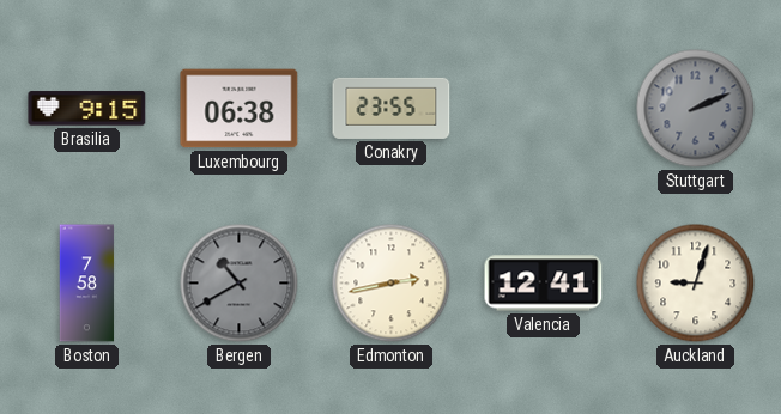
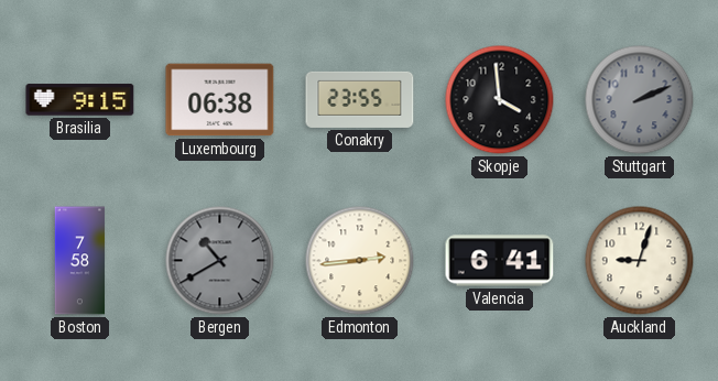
Skopje: none -> 3:59
Edmonton: 2:43 -> 2:44
Valencia: 12:41 -> 6:41
